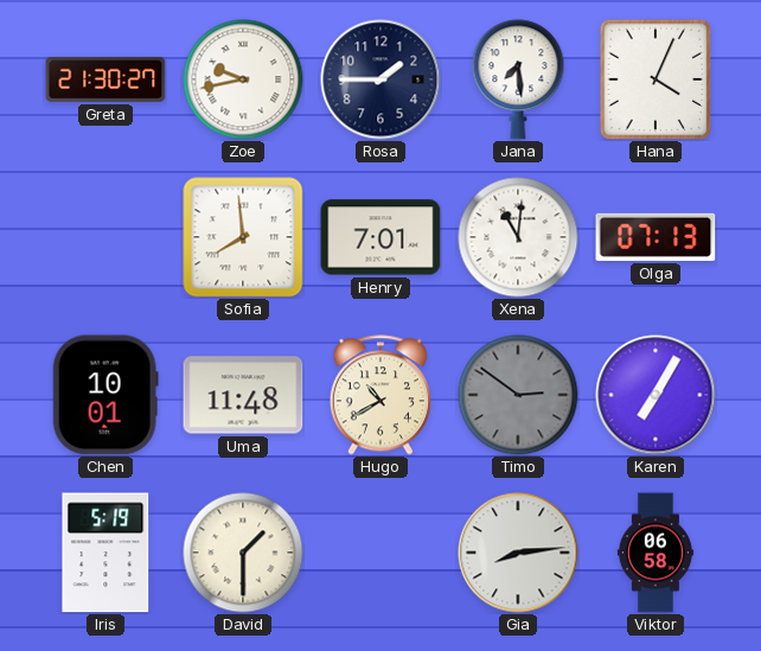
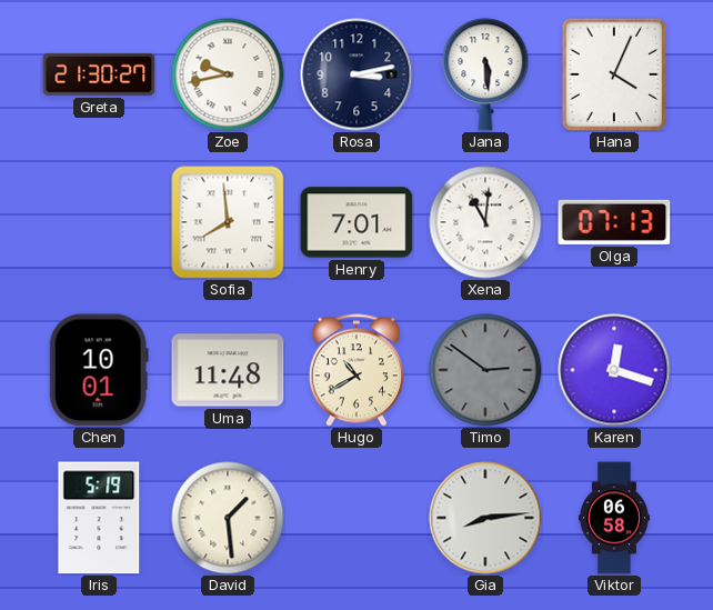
Rosa: 1:45 -> 3:13
Jana: 7:29 -> 5:29
Karen: 7:05 -> 12:18
David: 1:30 -> 1:29
